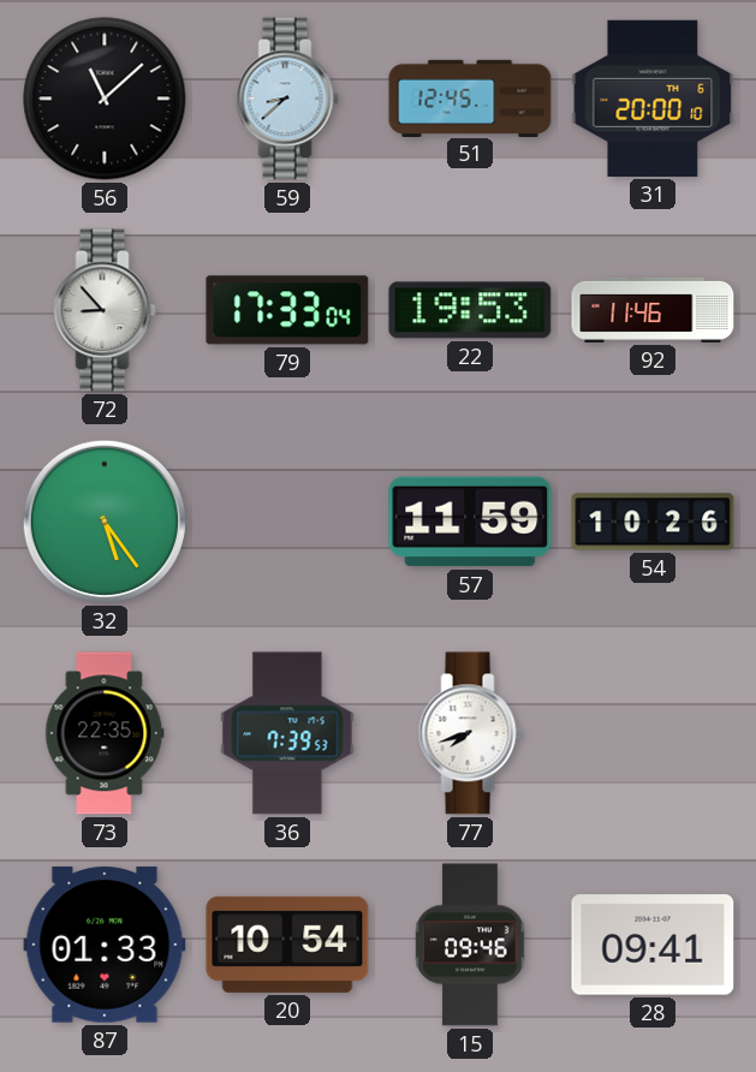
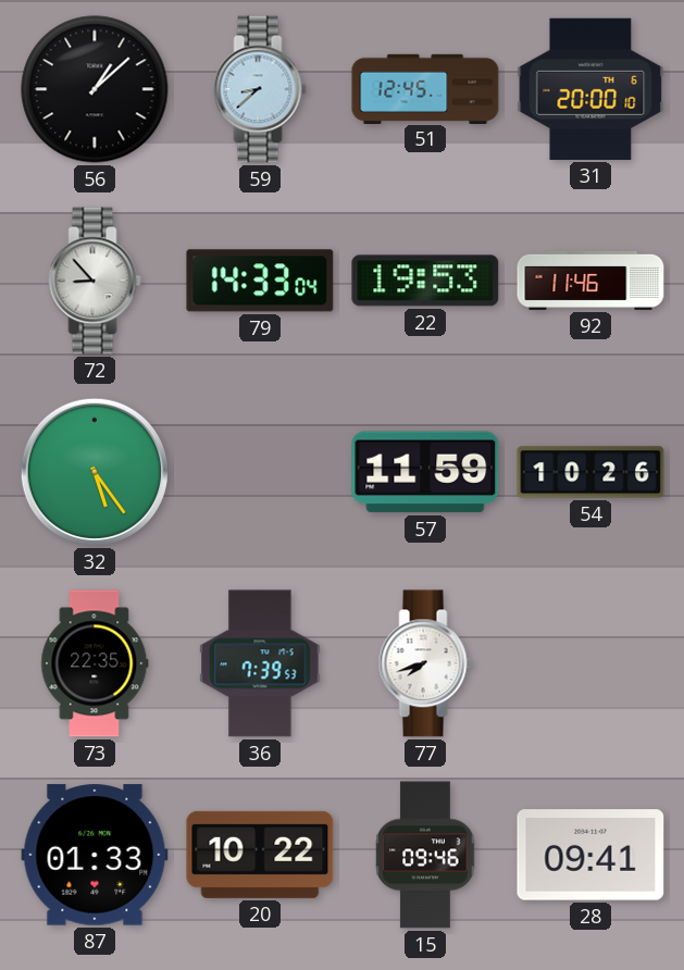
56: 11:08 -> 1:08
79: 17:33 -> 14:33
20: 10:54 -> 10:22
